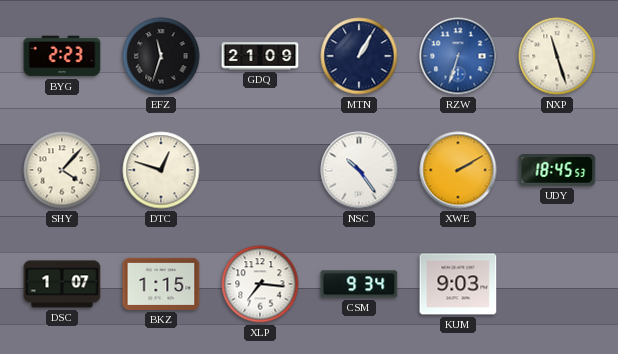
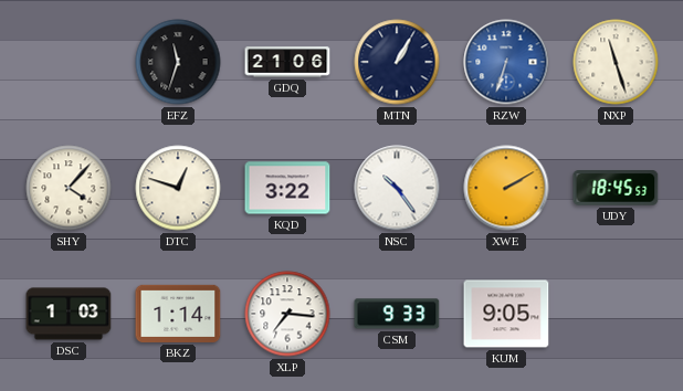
BYG: 2:23 -> none
GDQ: 21:09 -> 21:06
KQD: none -> 3:22
DSC: 1:07 -> 1:03
BKZ: 1:15 -> 1:14
CSM: 9:34 -> 9:33
KUM: 9:03 -> 9:05
